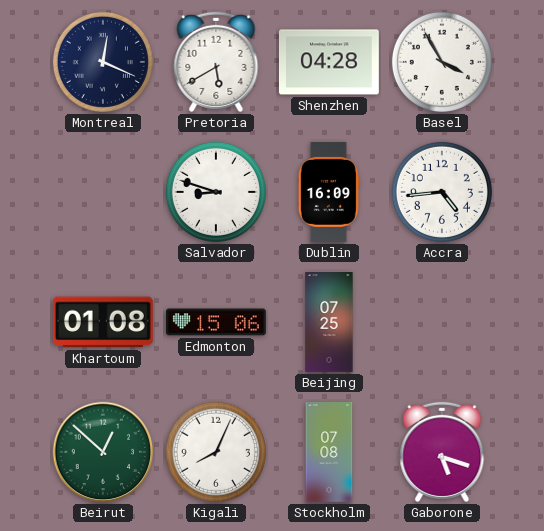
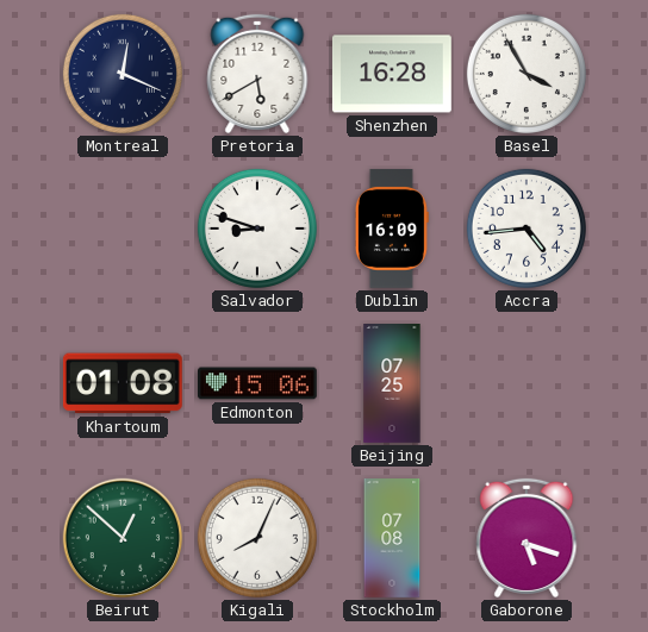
Shenzhen: 04:28 -> 16:28
